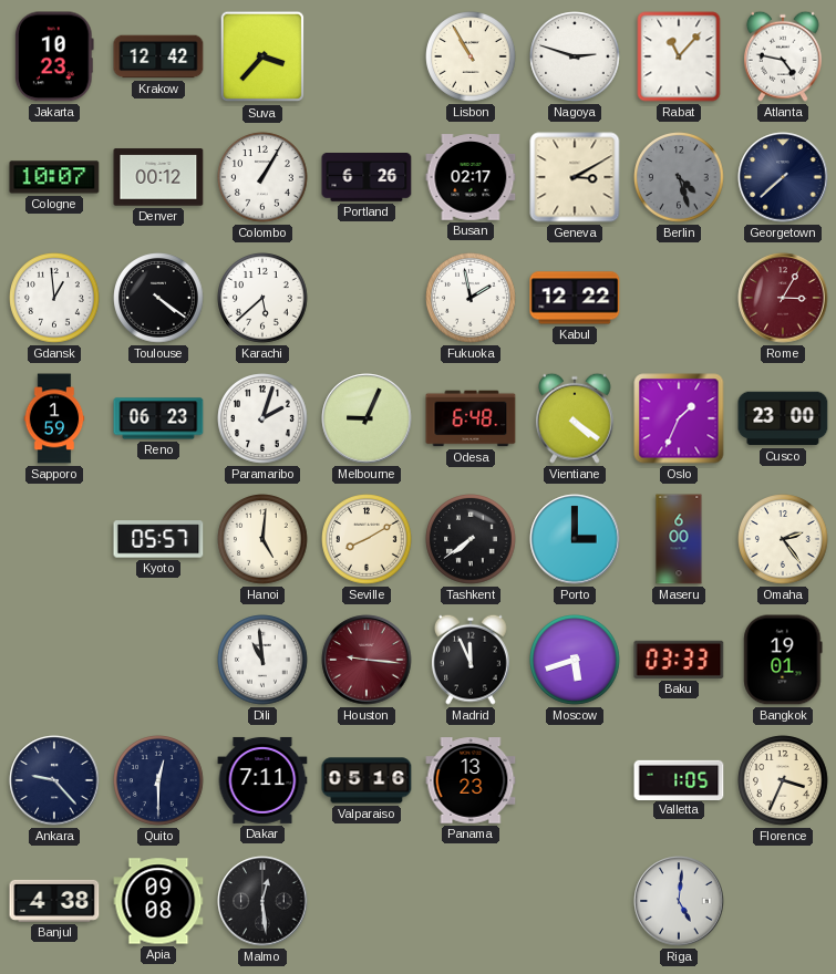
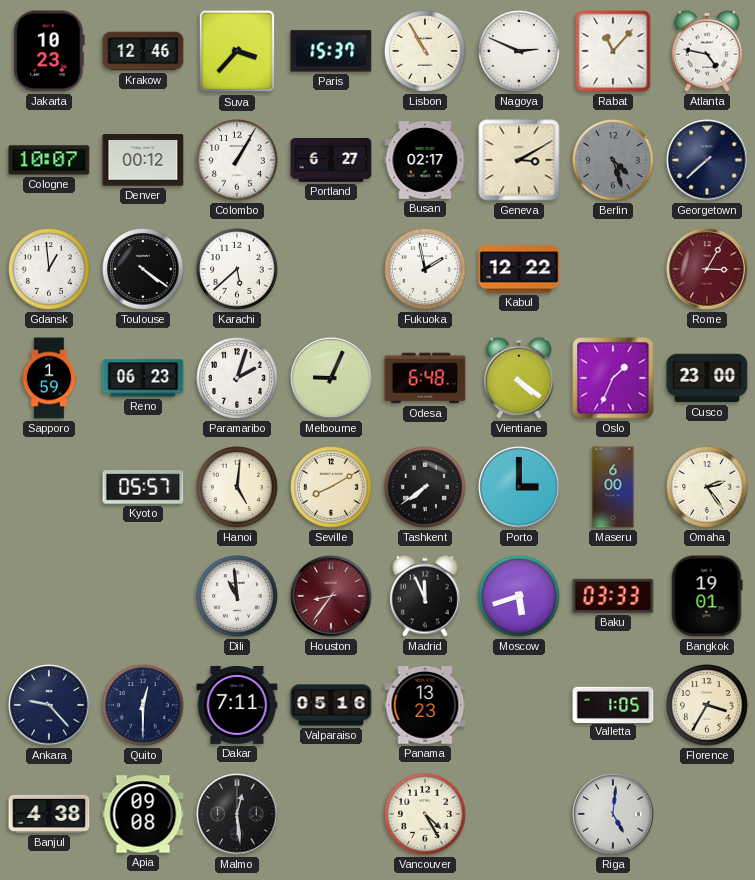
Krakow: 12:42 -> 12:46
Paris: none -> 15:37
Nagoya: 2:48 -> 2:49
Portland: 6:26 -> 6:27
Houston: 9:16 -> 8:36
Florence: 3:34 -> 3:35
Vancouver: none -> 4:25
